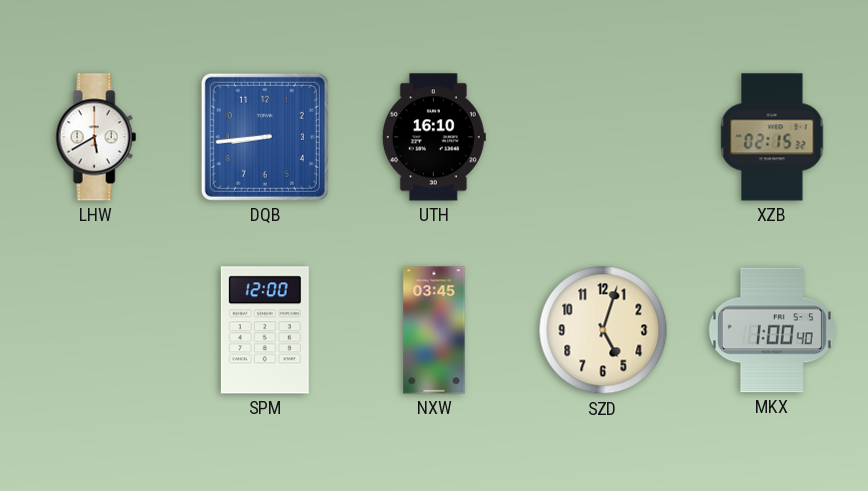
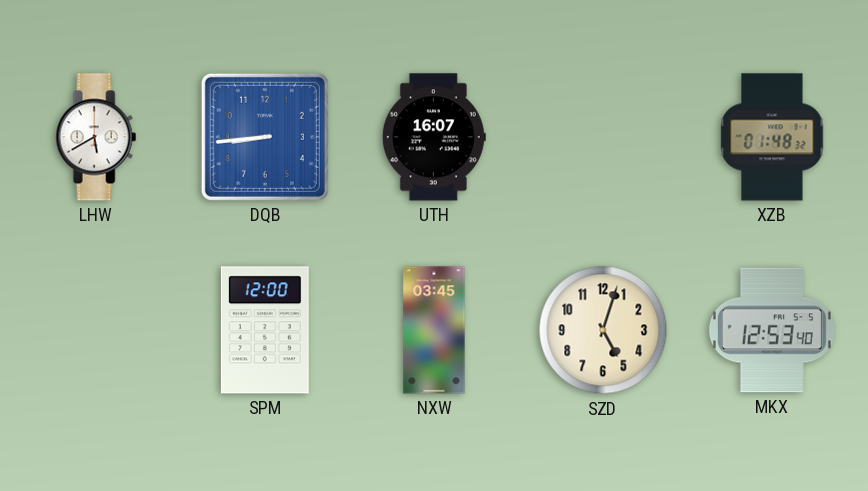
UTH: 16:10 -> 16:07
XZB: 02:15 -> 01:48
MKX: 1:00 -> 12:53
